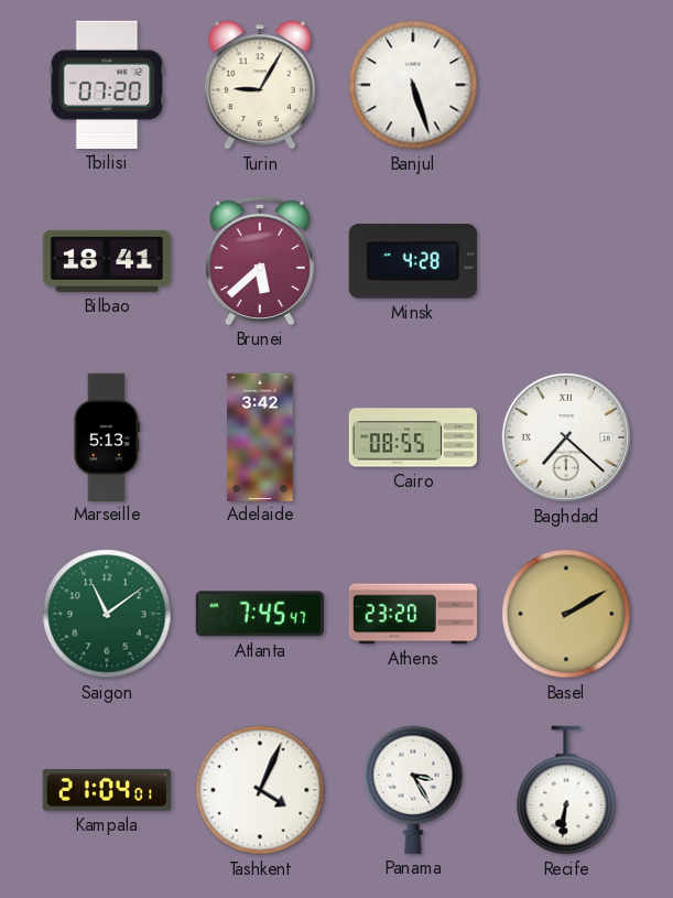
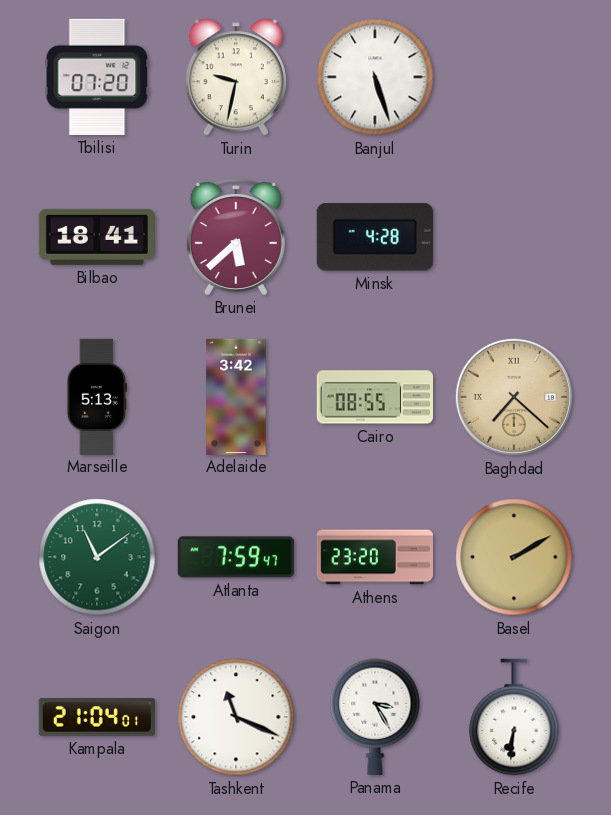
Turin: 9:05 -> 9:32
Baghdad dial: white -> champagne
Atlanta: 7:45 -> 7:59
Tashkent: 4:04 -> 11:19
